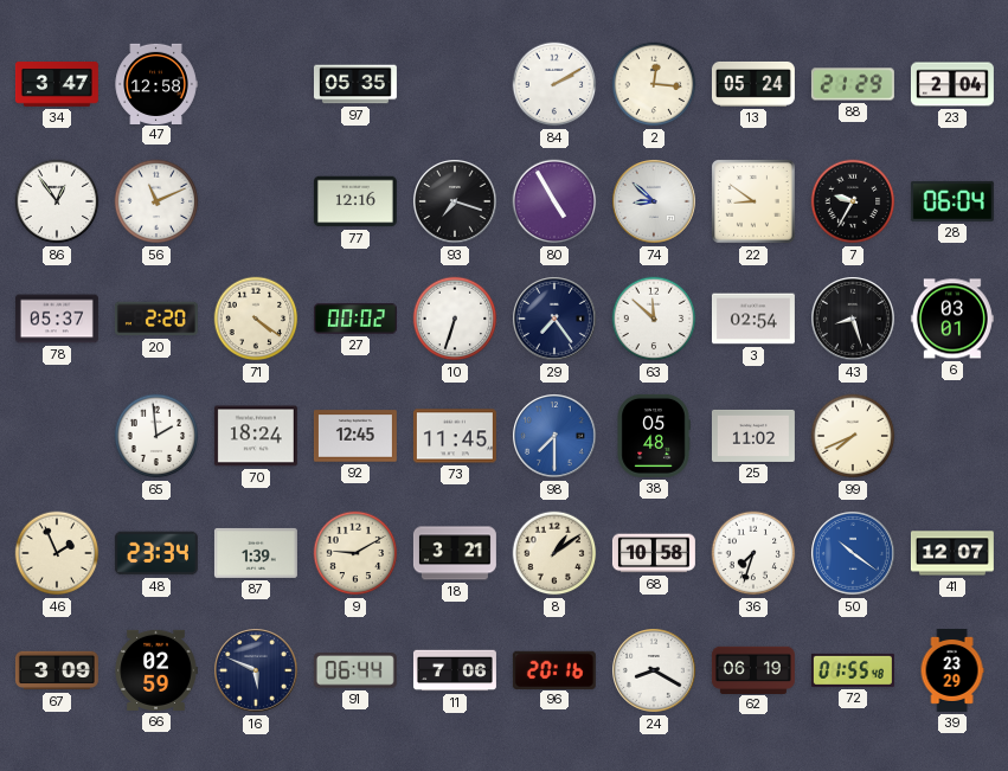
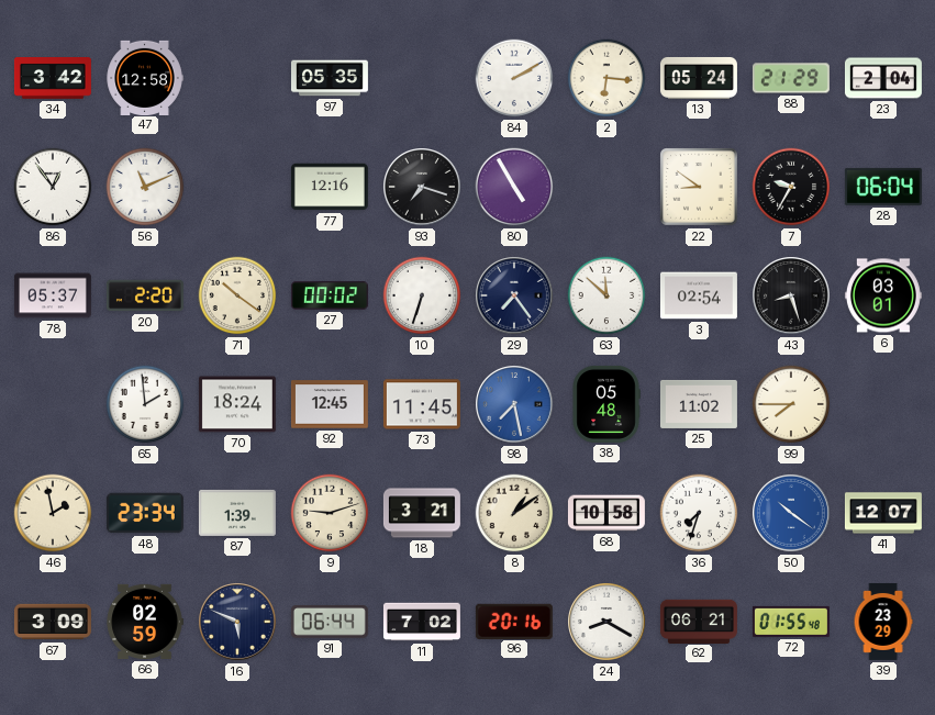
34: 3:47 -> 3:42
2: 12:16 -> 6:16
74: 8:52 -> none
71: 4:21 -> 10:21
98: 7:30 -> 7:28
99: 7:41 -> 7:45
46: 1:56 -> 1:58
9: 9:10 -> 9:12
11: 7:06 -> 7:02
62: 06:19 -> 06:21
